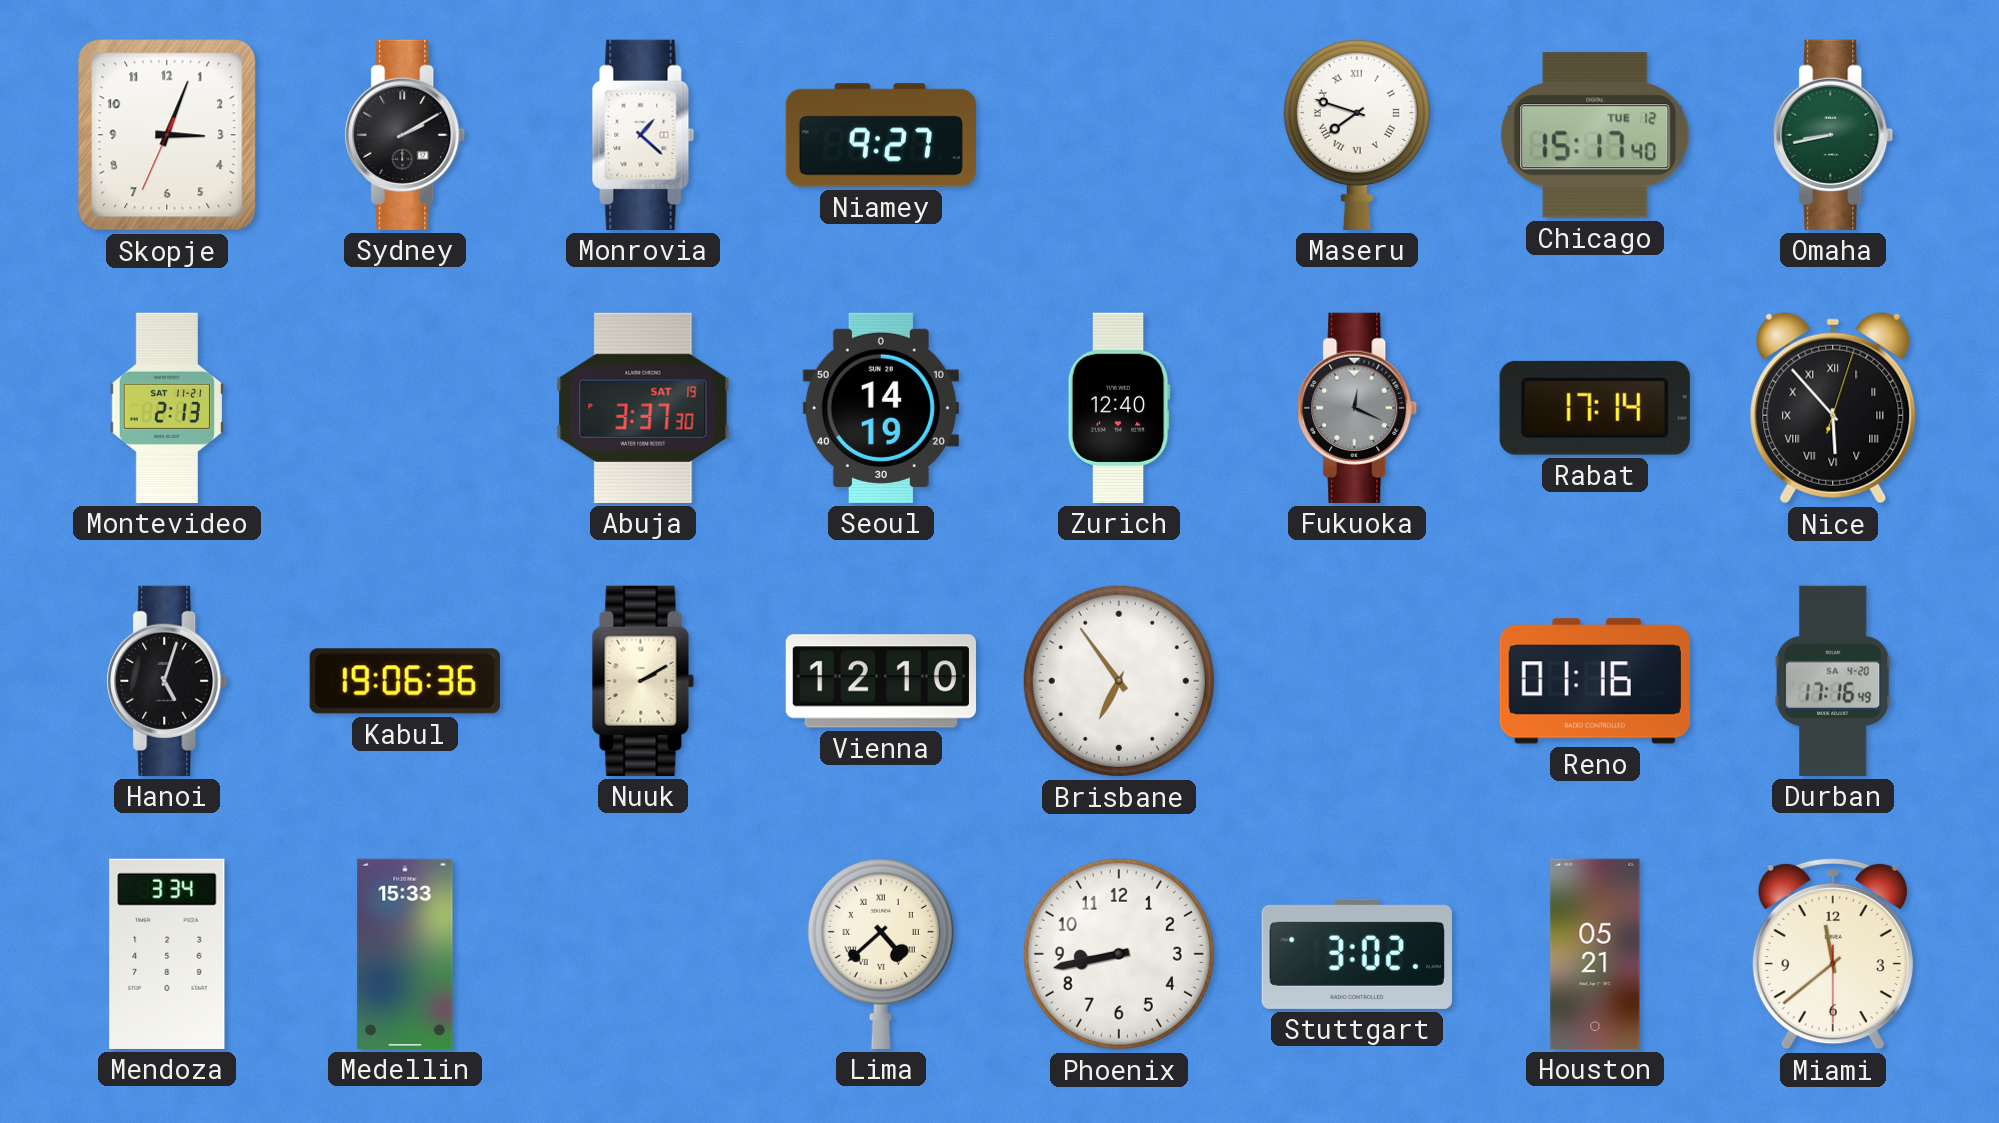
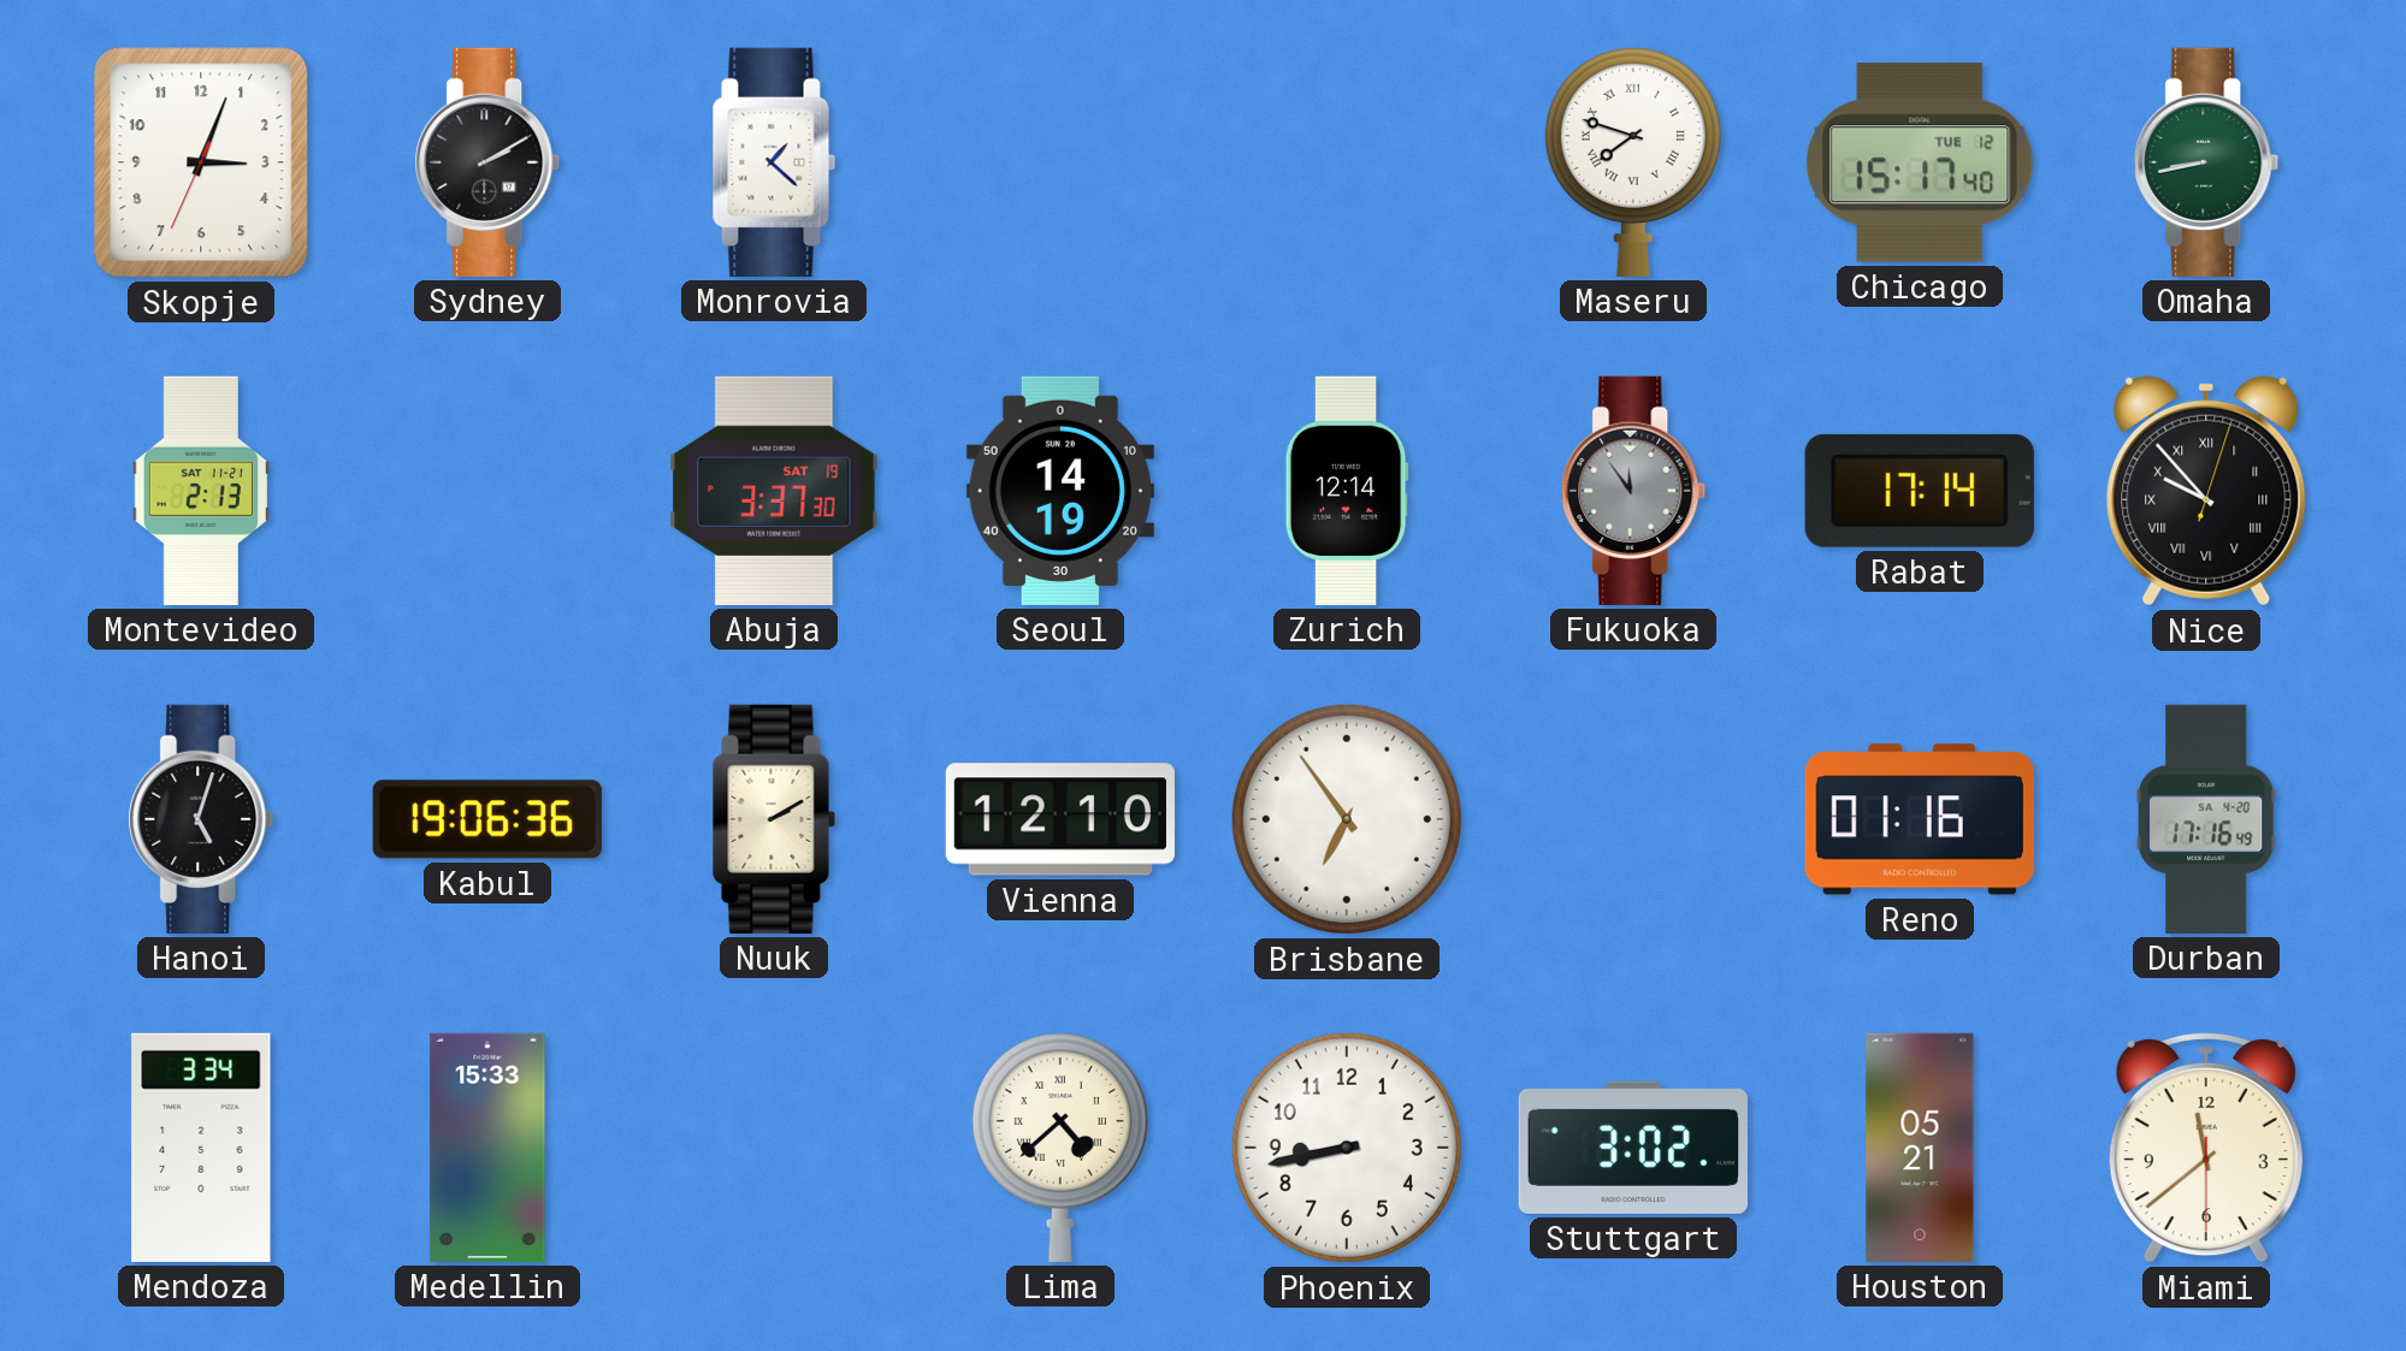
Niamey: 9:27 -> none
Zurich: 12:40 -> 12:14
Fukuoka: 12:19 -> 11:54
Nice: 5:53 -> 9:53
